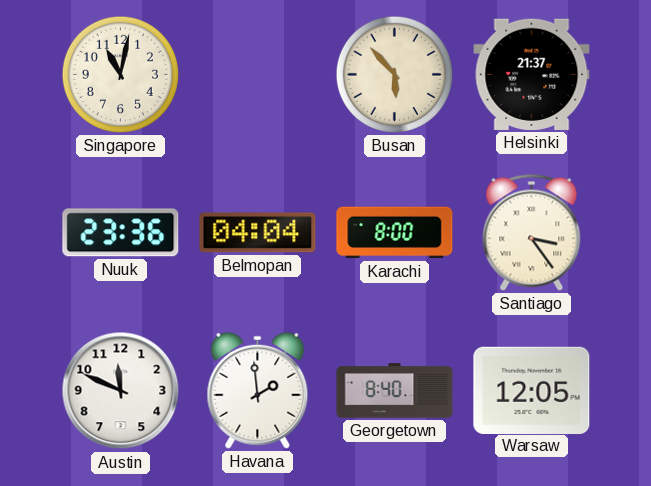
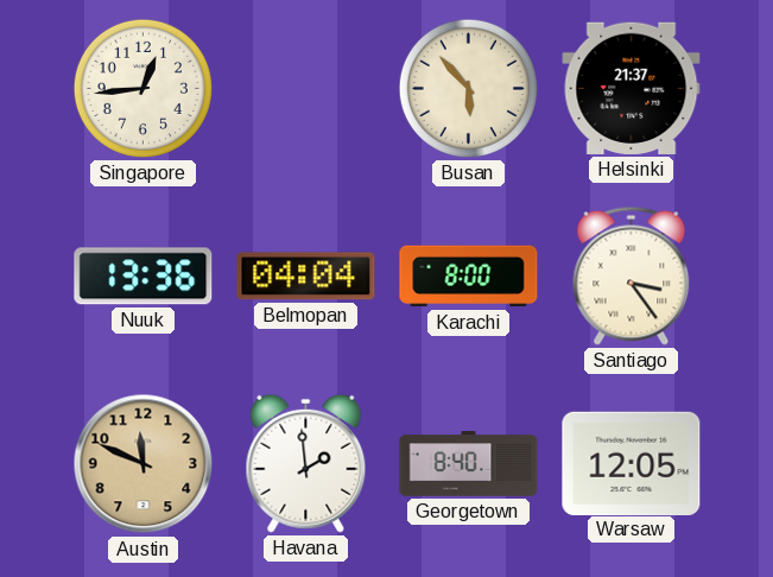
Singapore: 11:02 -> 12:44
Nuuk: 23:36 -> 13:36
Austin dial: white -> champagne
